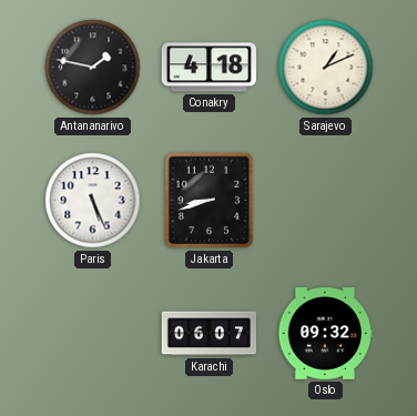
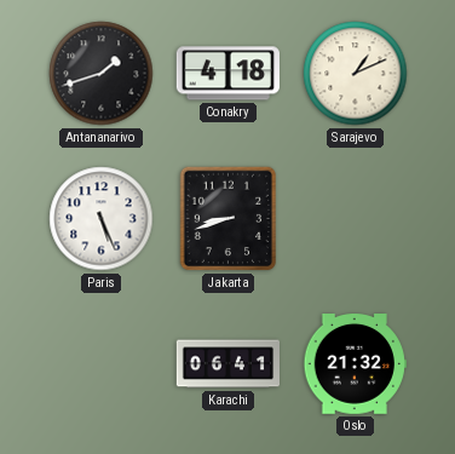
Antananarivo: 1:47 -> 1:42
Karachi: 06:07 -> 06:41
Oslo: 09:32 -> 21:32
